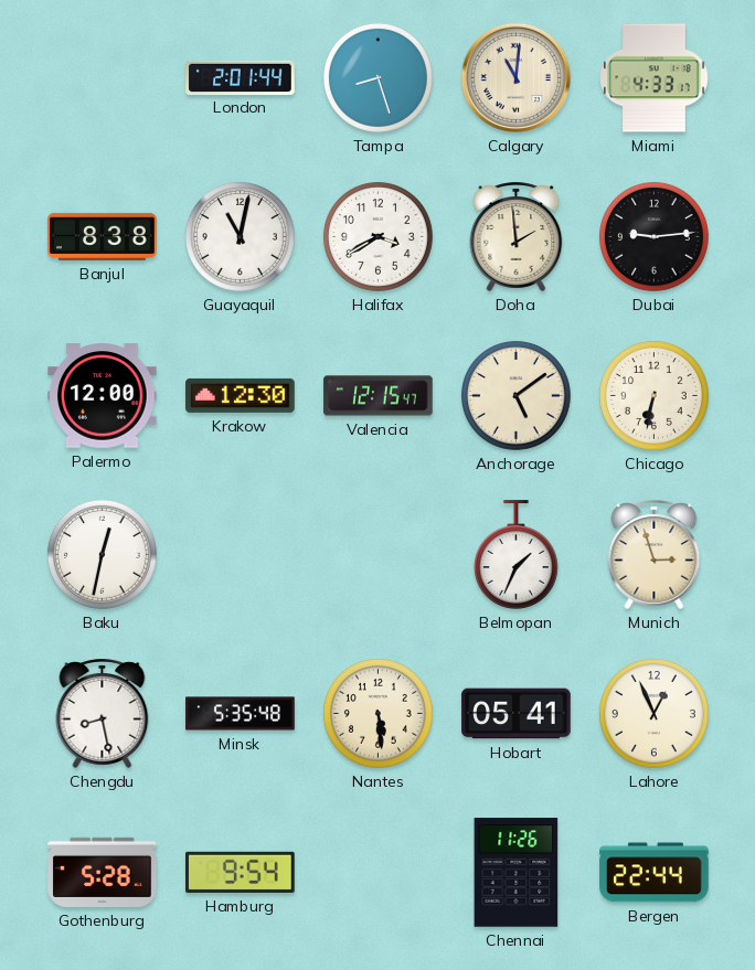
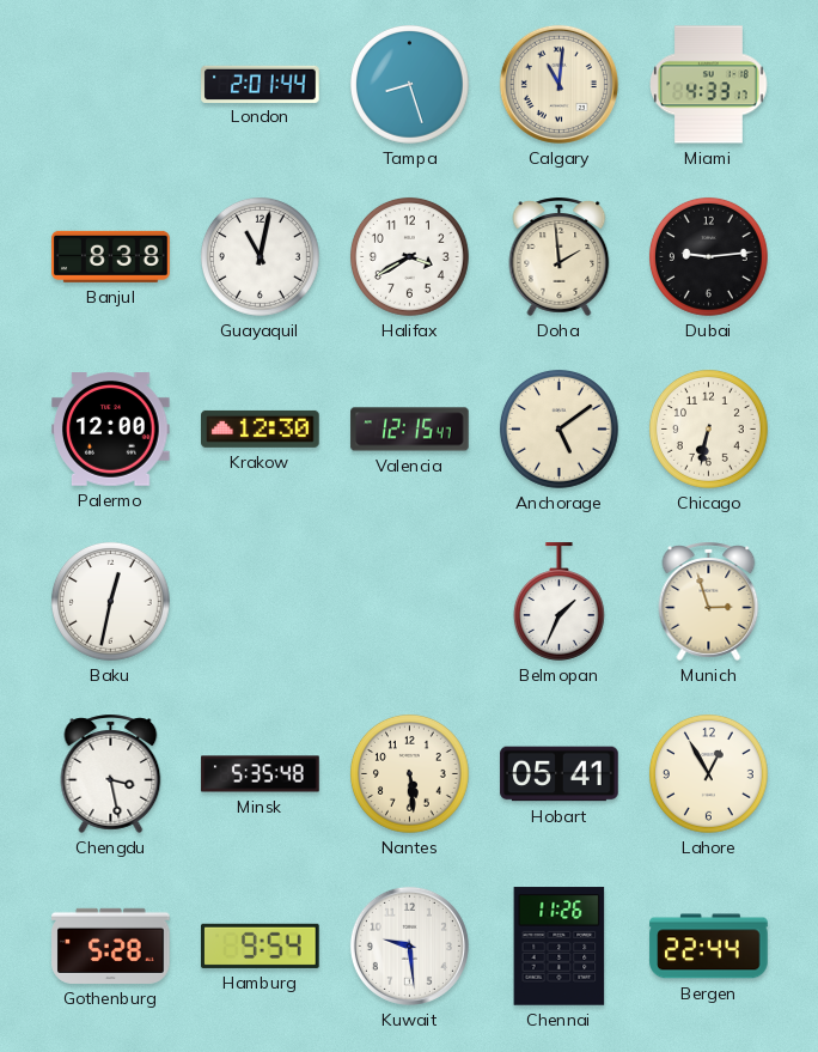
Chengdu: 8:28 -> 3:28
Lahore: 12:56 -> 12:55
Kuwait: none -> 9:29
